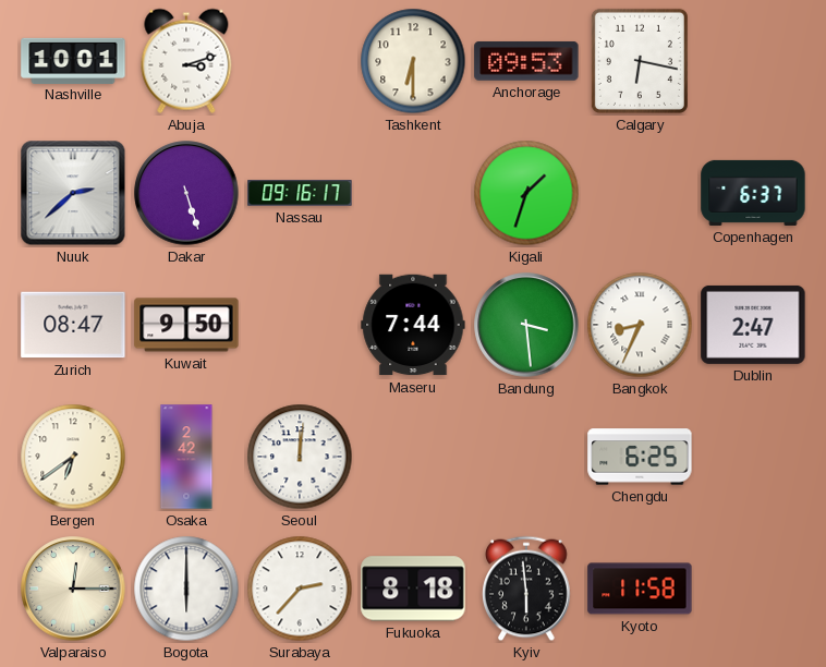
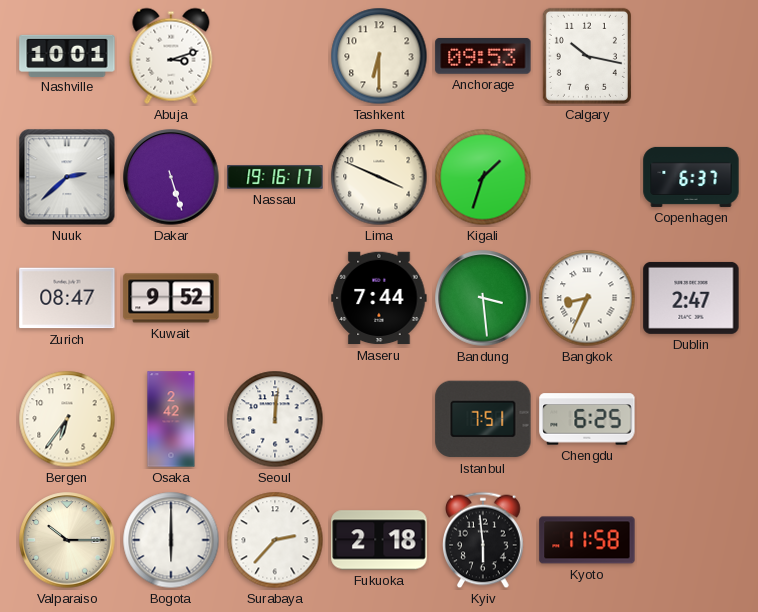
Calgary: 6:17 -> 10:17
Nassau: 09:16 -> 19:16
Lima: none -> 3:49
Kuwait: 9:50 -> 9:52
Bergen: 6:39 -> 6:36
Istanbul: none -> 7:51
Valparaiso: 12:15 -> 10:15
Fukuoka: 8:18 -> 2:18
